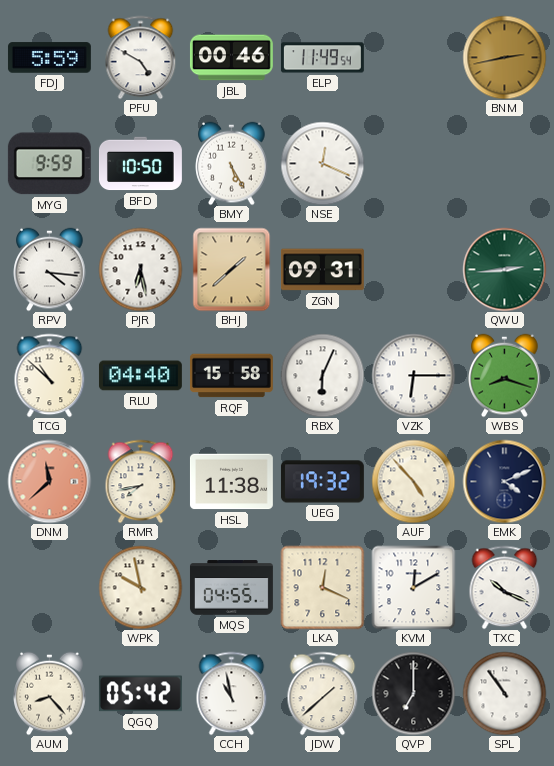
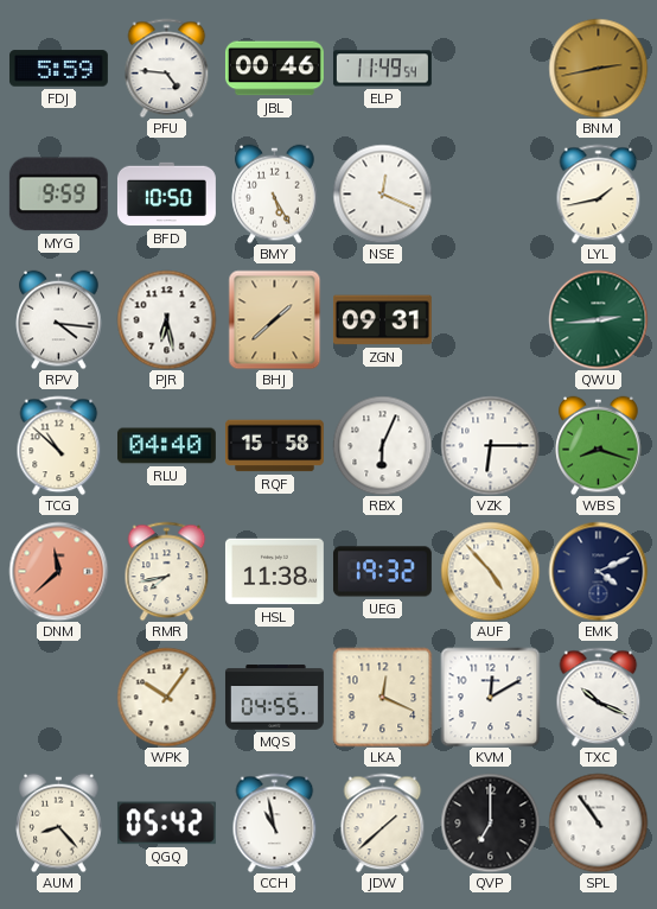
PFU: 4:50 -> 4:46
LYL: none -> 1:43
WPK: 9:58 -> 10:06
